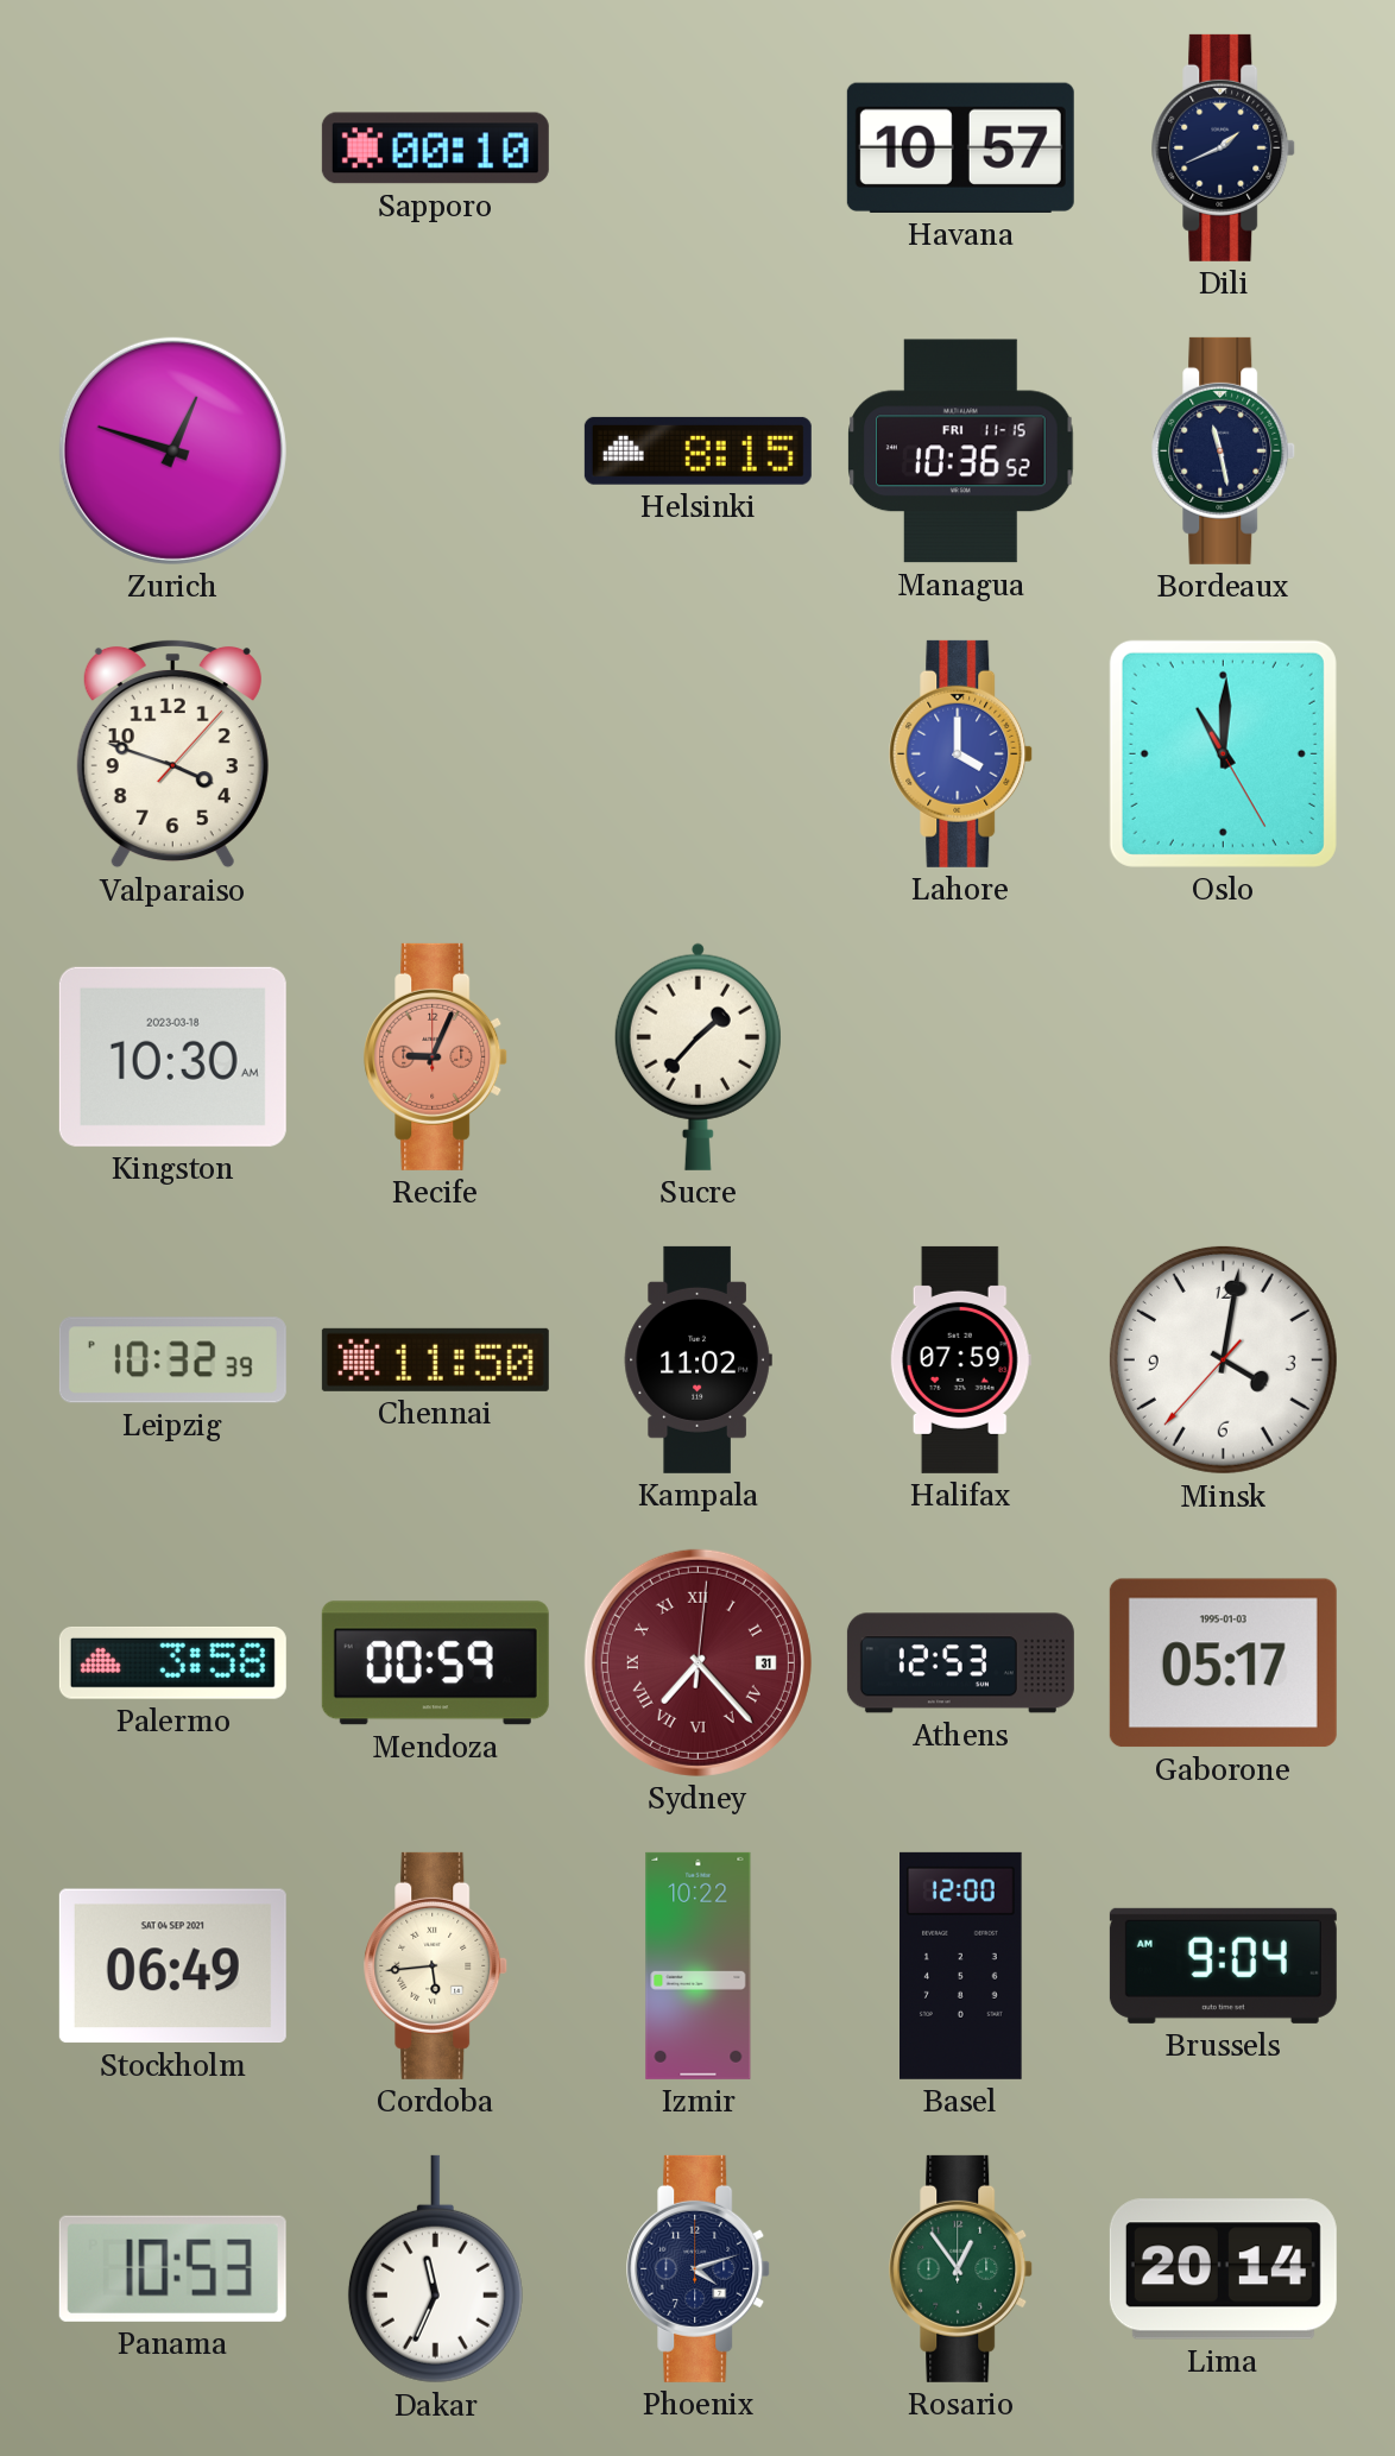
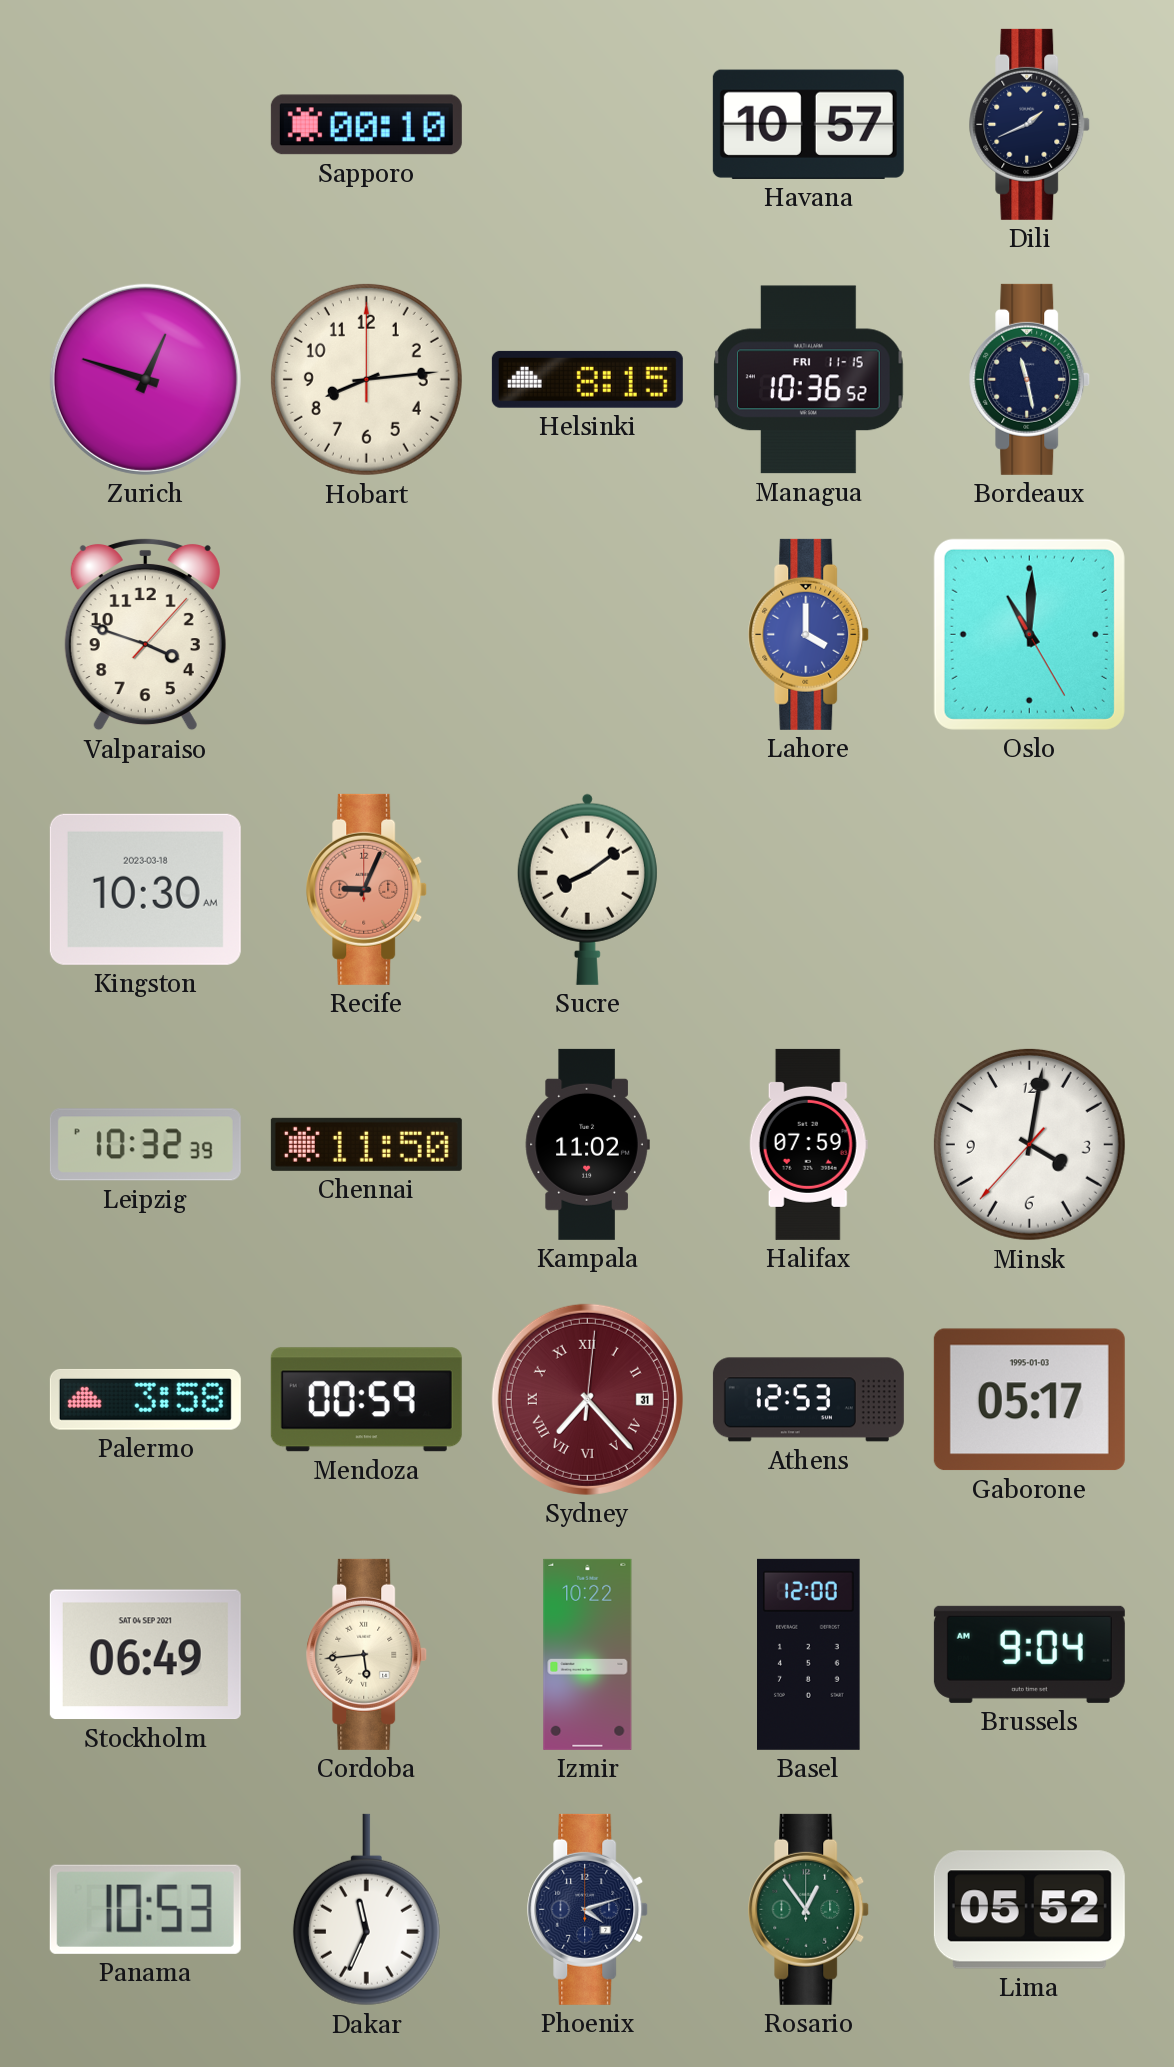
Hobart: none -> 8:14
Sucre: 1:37 -> 8:09
Lima: 20:14 -> 05:52
